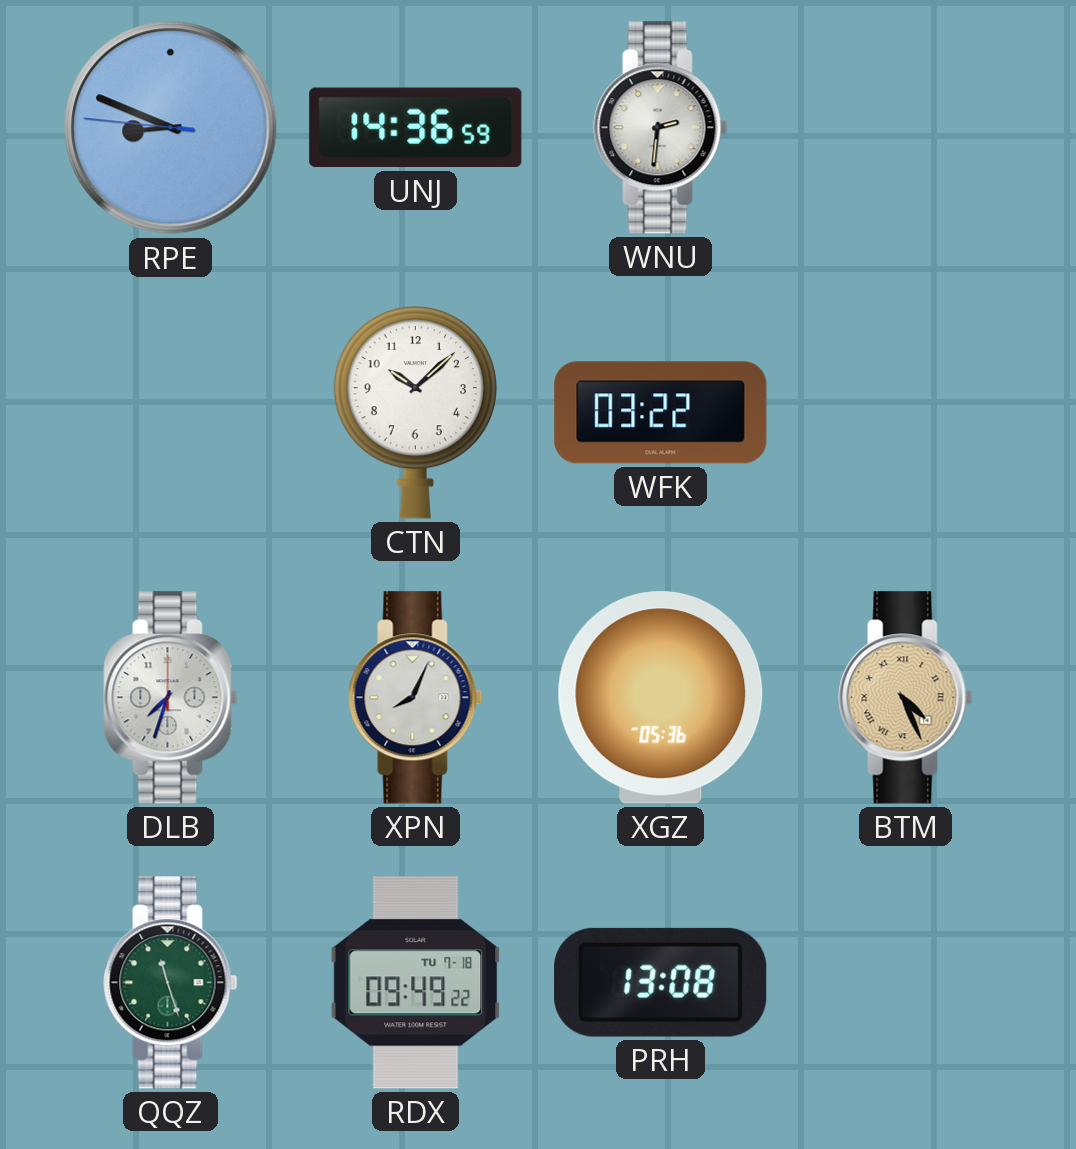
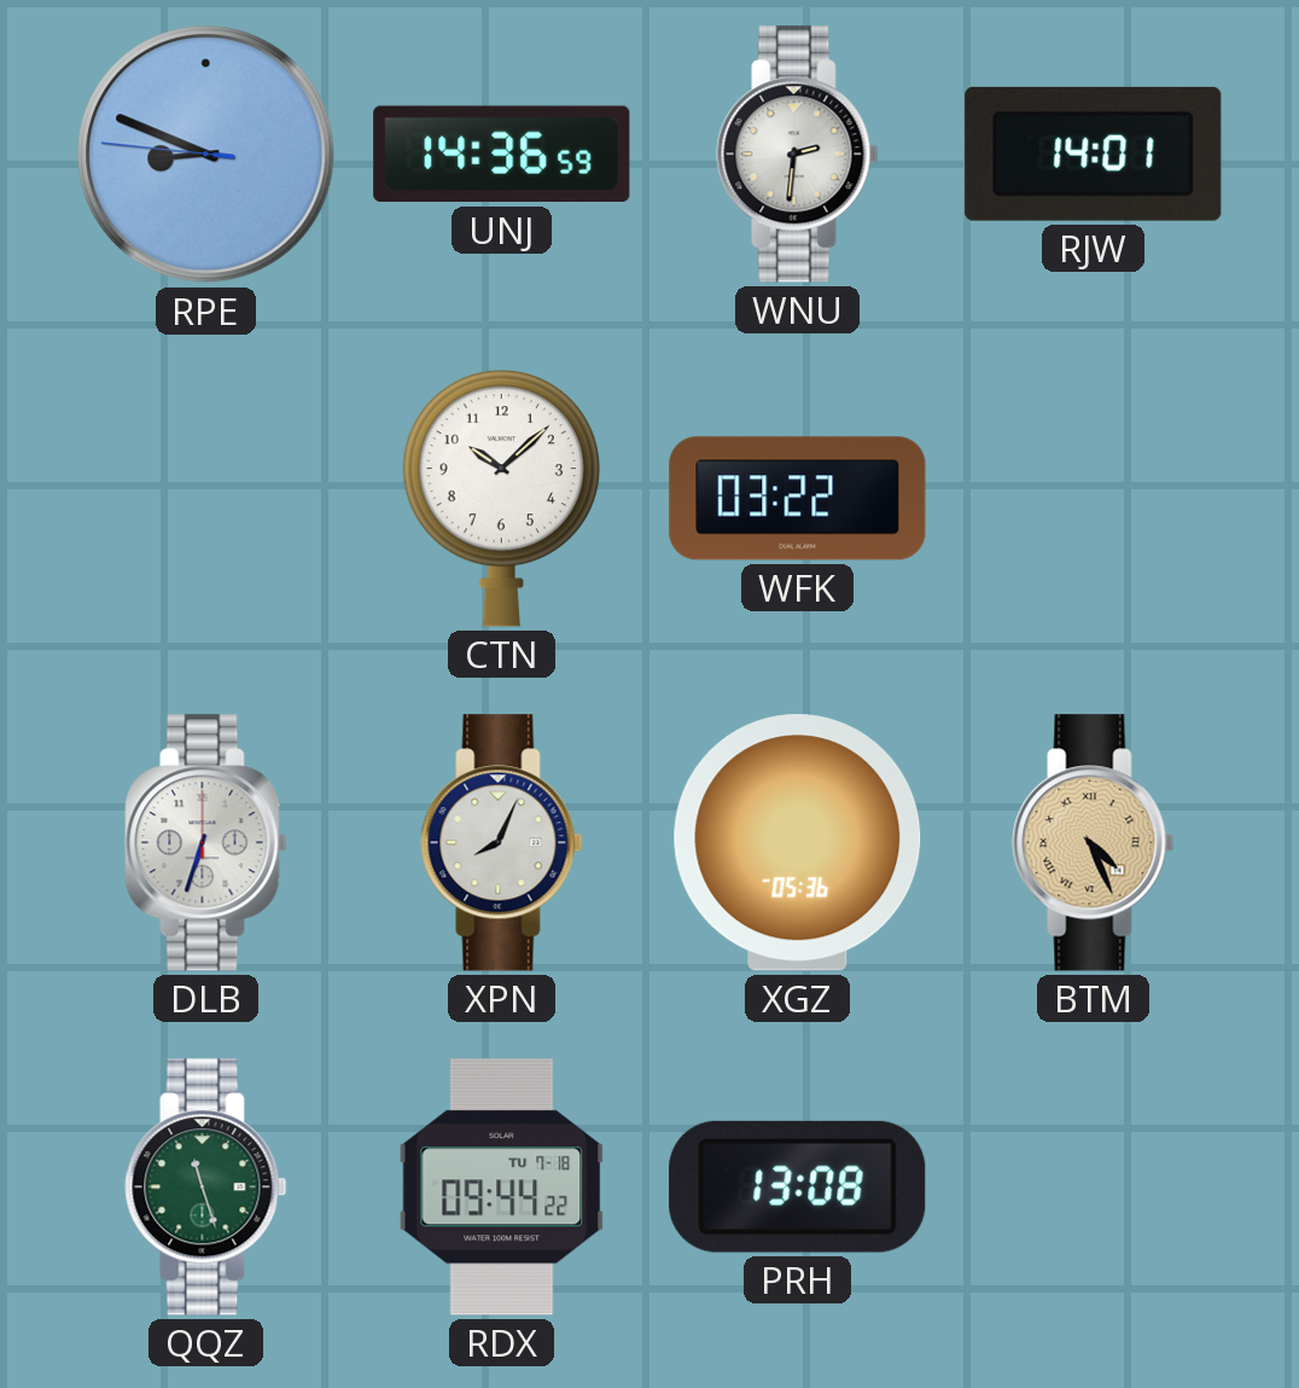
RJW: none -> 14:01
DLB: 7:33 -> 6:33
RDX: 09:49 -> 09:44
